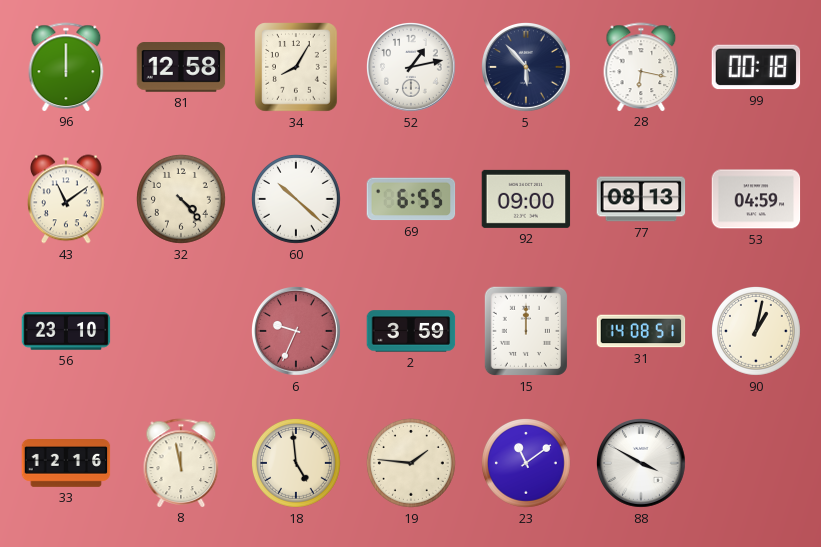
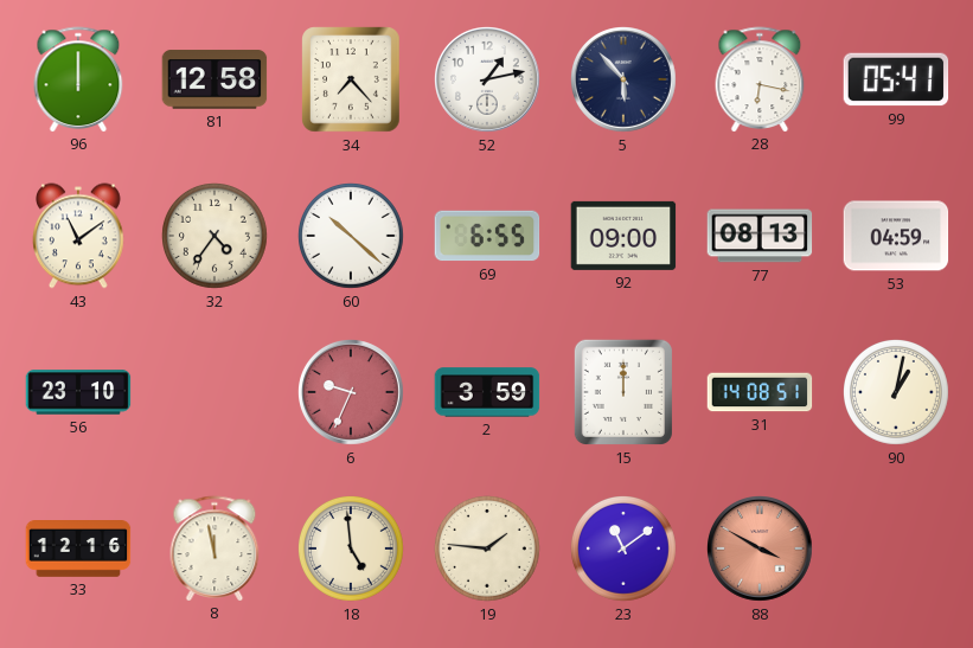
34: 8:05 -> 7:23
99: 00:18 -> 05:41
32: 4:23 -> 4:36
88 dial: white -> salmon
